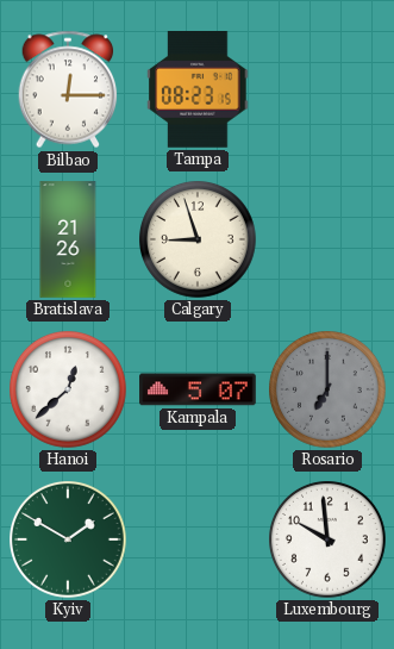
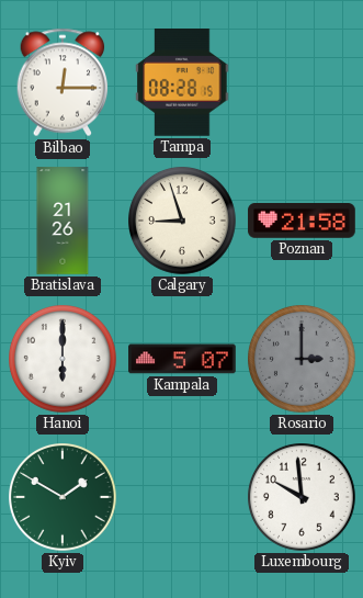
Tampa: 08:23 -> 08:28
Poznan: none -> 21:58
Hanoi: 12:38 -> 6:00
Rosario: 7:00 -> 3:00
